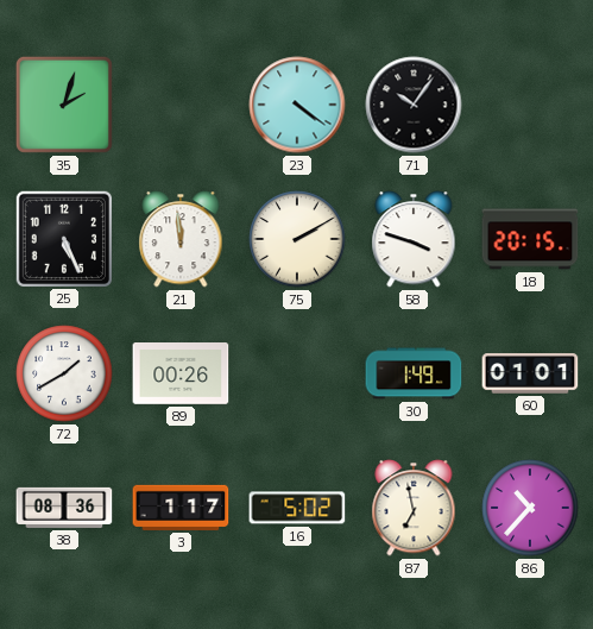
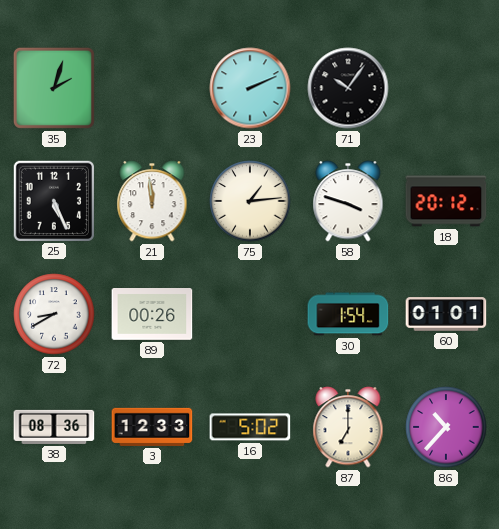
23: 4:21 -> 2:11
75: 2:10 -> 1:14
18: 20:15 -> 20:12
72: 1:40 -> 8:40
30: 1:49 -> 1:54
3: 1:17 -> 12:33
87: 6:58 -> 7:00
